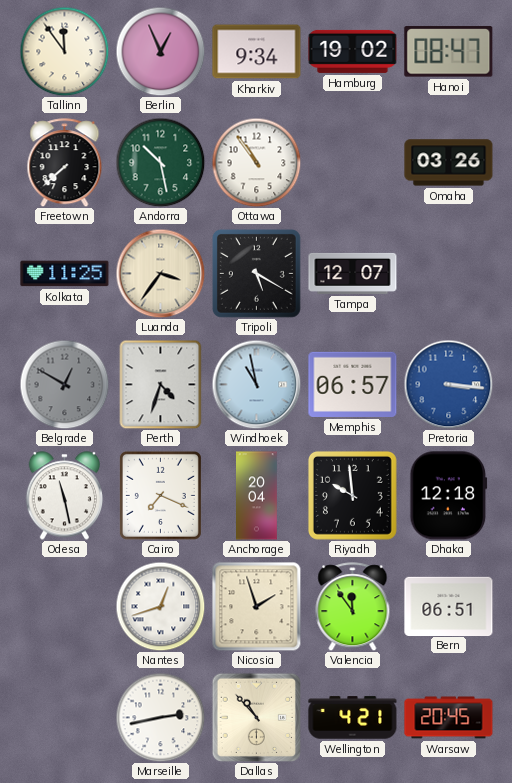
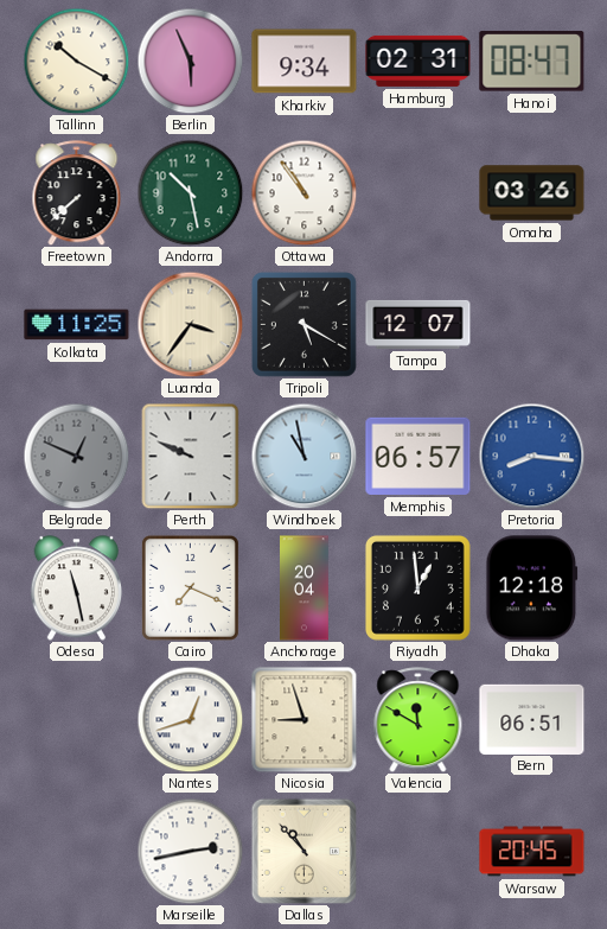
Tallinn: 11:54 -> 10:20
Berlin: 12:56 -> 5:56
Hamburg: 19:02 -> 02:31
Belgrade: 12:50 -> 12:49
Perth: 4:33 -> 9:49
Pretoria: 3:16 -> 8:16
Riyadh: 9:59 -> 12:59
Nicosia: 1:57 -> 8:57
Valencia: 11:54 -> 11:50
Wellington: 4:21 -> none
